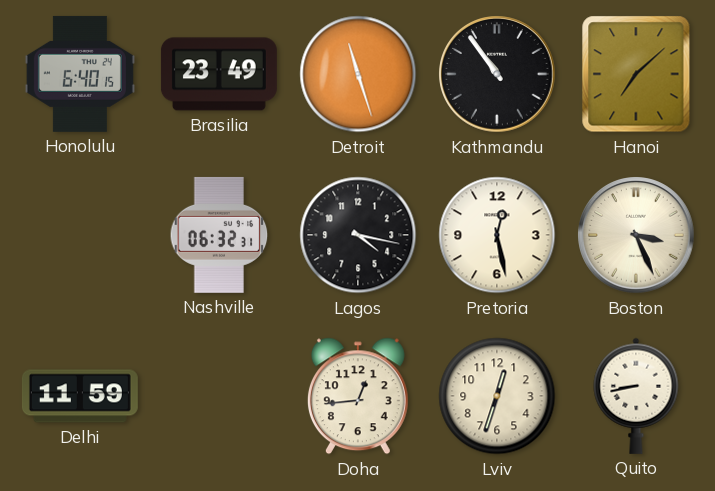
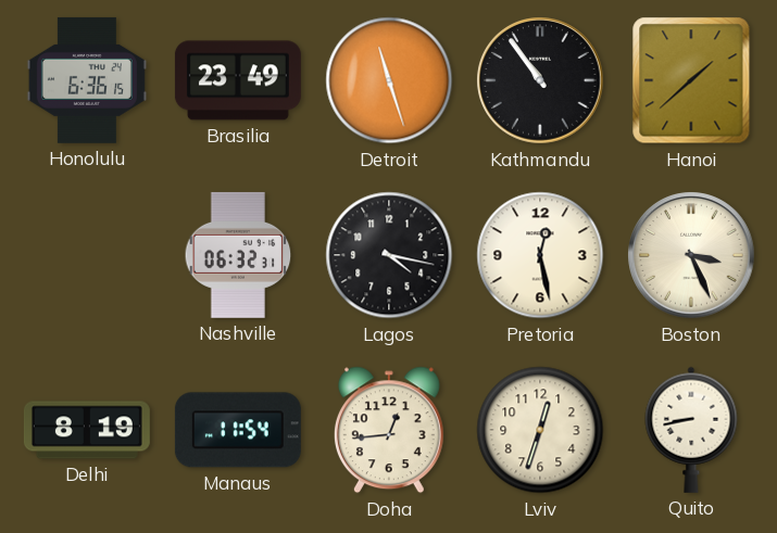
Honolulu: 6:40 -> 6:36
Hanoi: 7:08 -> 1:38
Delhi: 11:59 -> 8:19
Manaus: none -> 11:54
